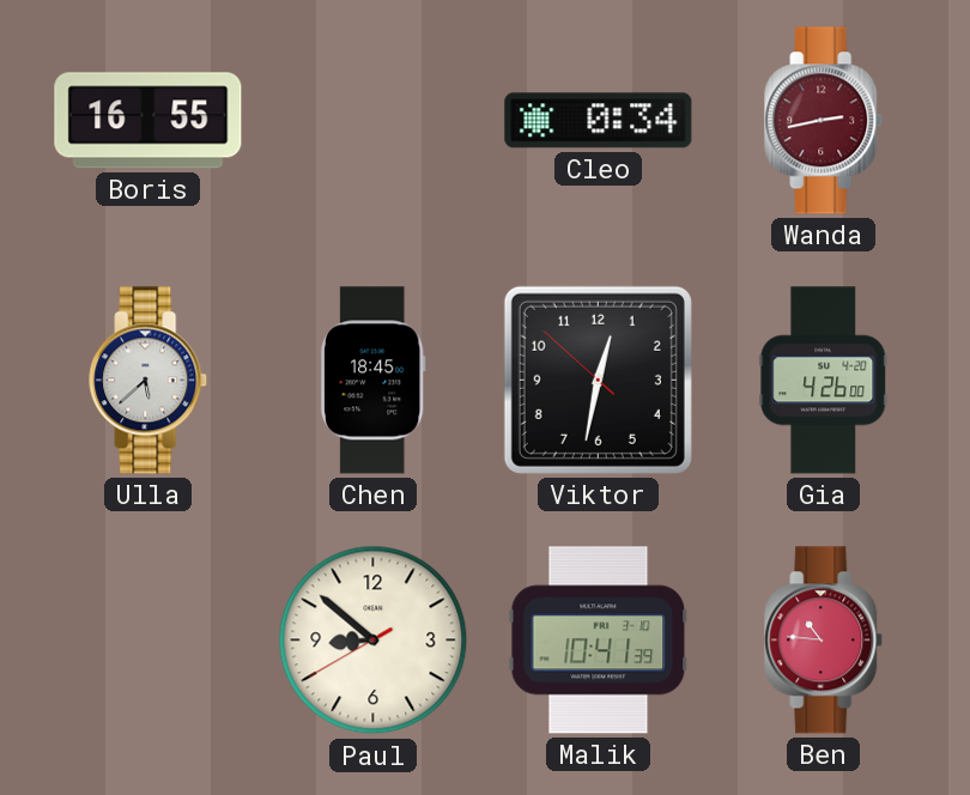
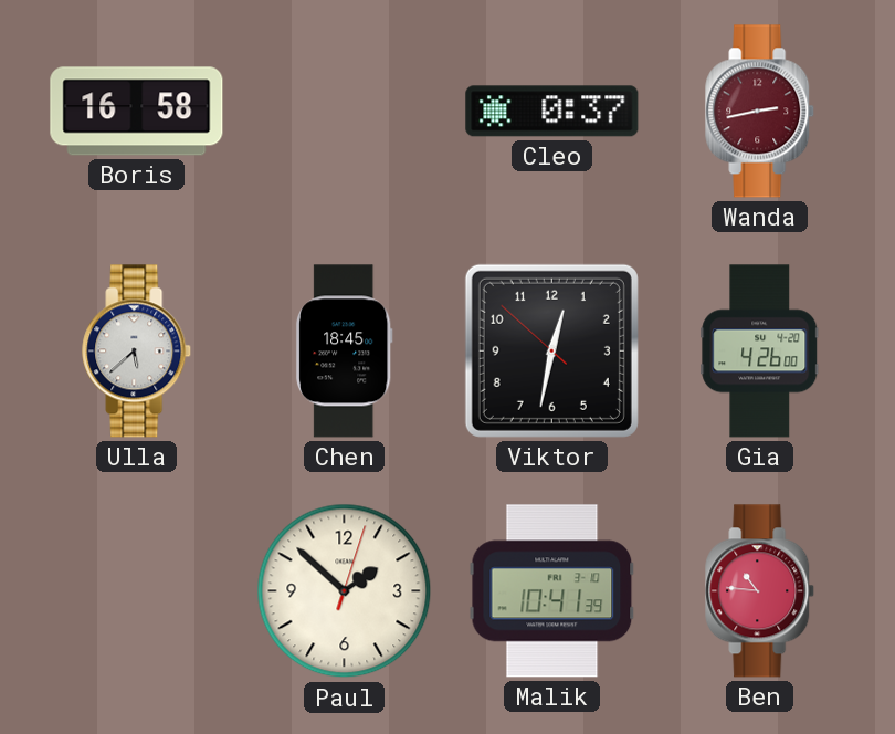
Boris: 16:55 -> 16:58
Cleo: 0:34 -> 0:37
Paul: 8:51 -> 1:52
